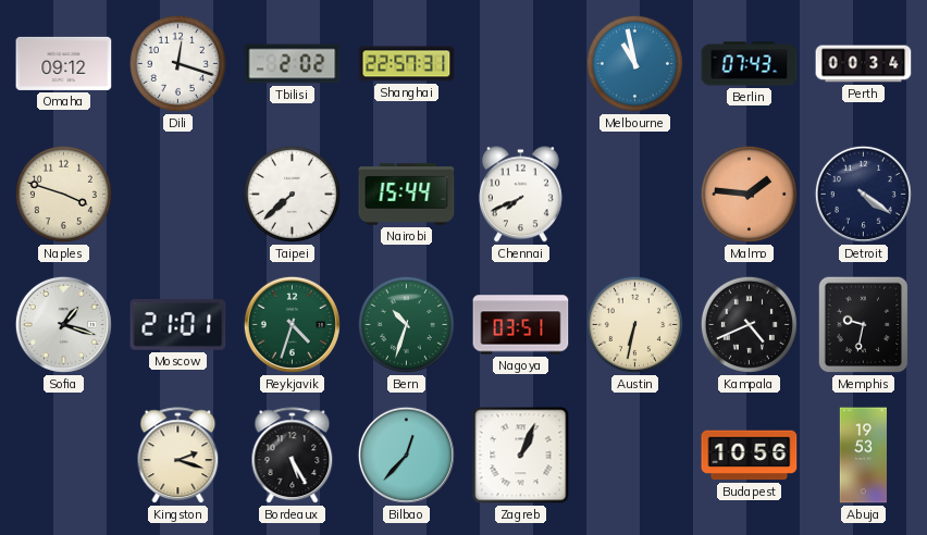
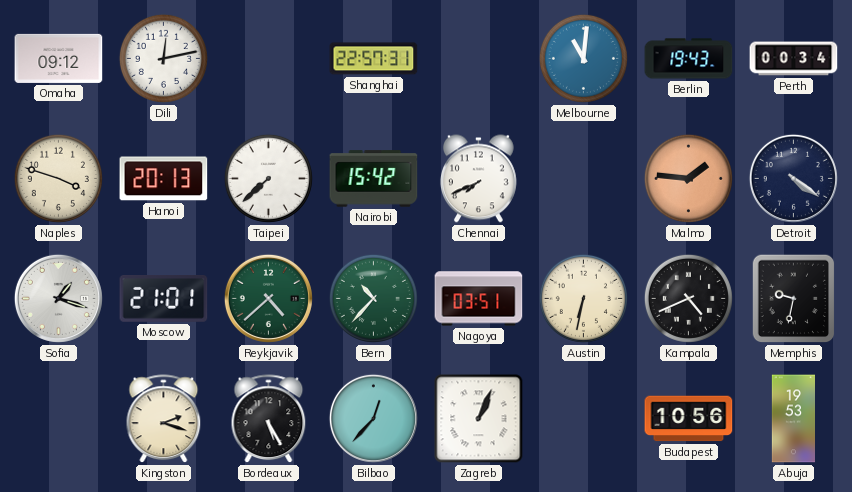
Dili: 12:18 -> 12:13
Tbilisi: 2:02 -> none
Melbourne: 10:58 -> 11:01
Berlin: 07:43 -> 19:43
Hanoi: none -> 20:13
Nairobi: 15:44 -> 15:42
Reykjavik: 4:33 -> 4:38
Bern: 10:33 -> 10:37
